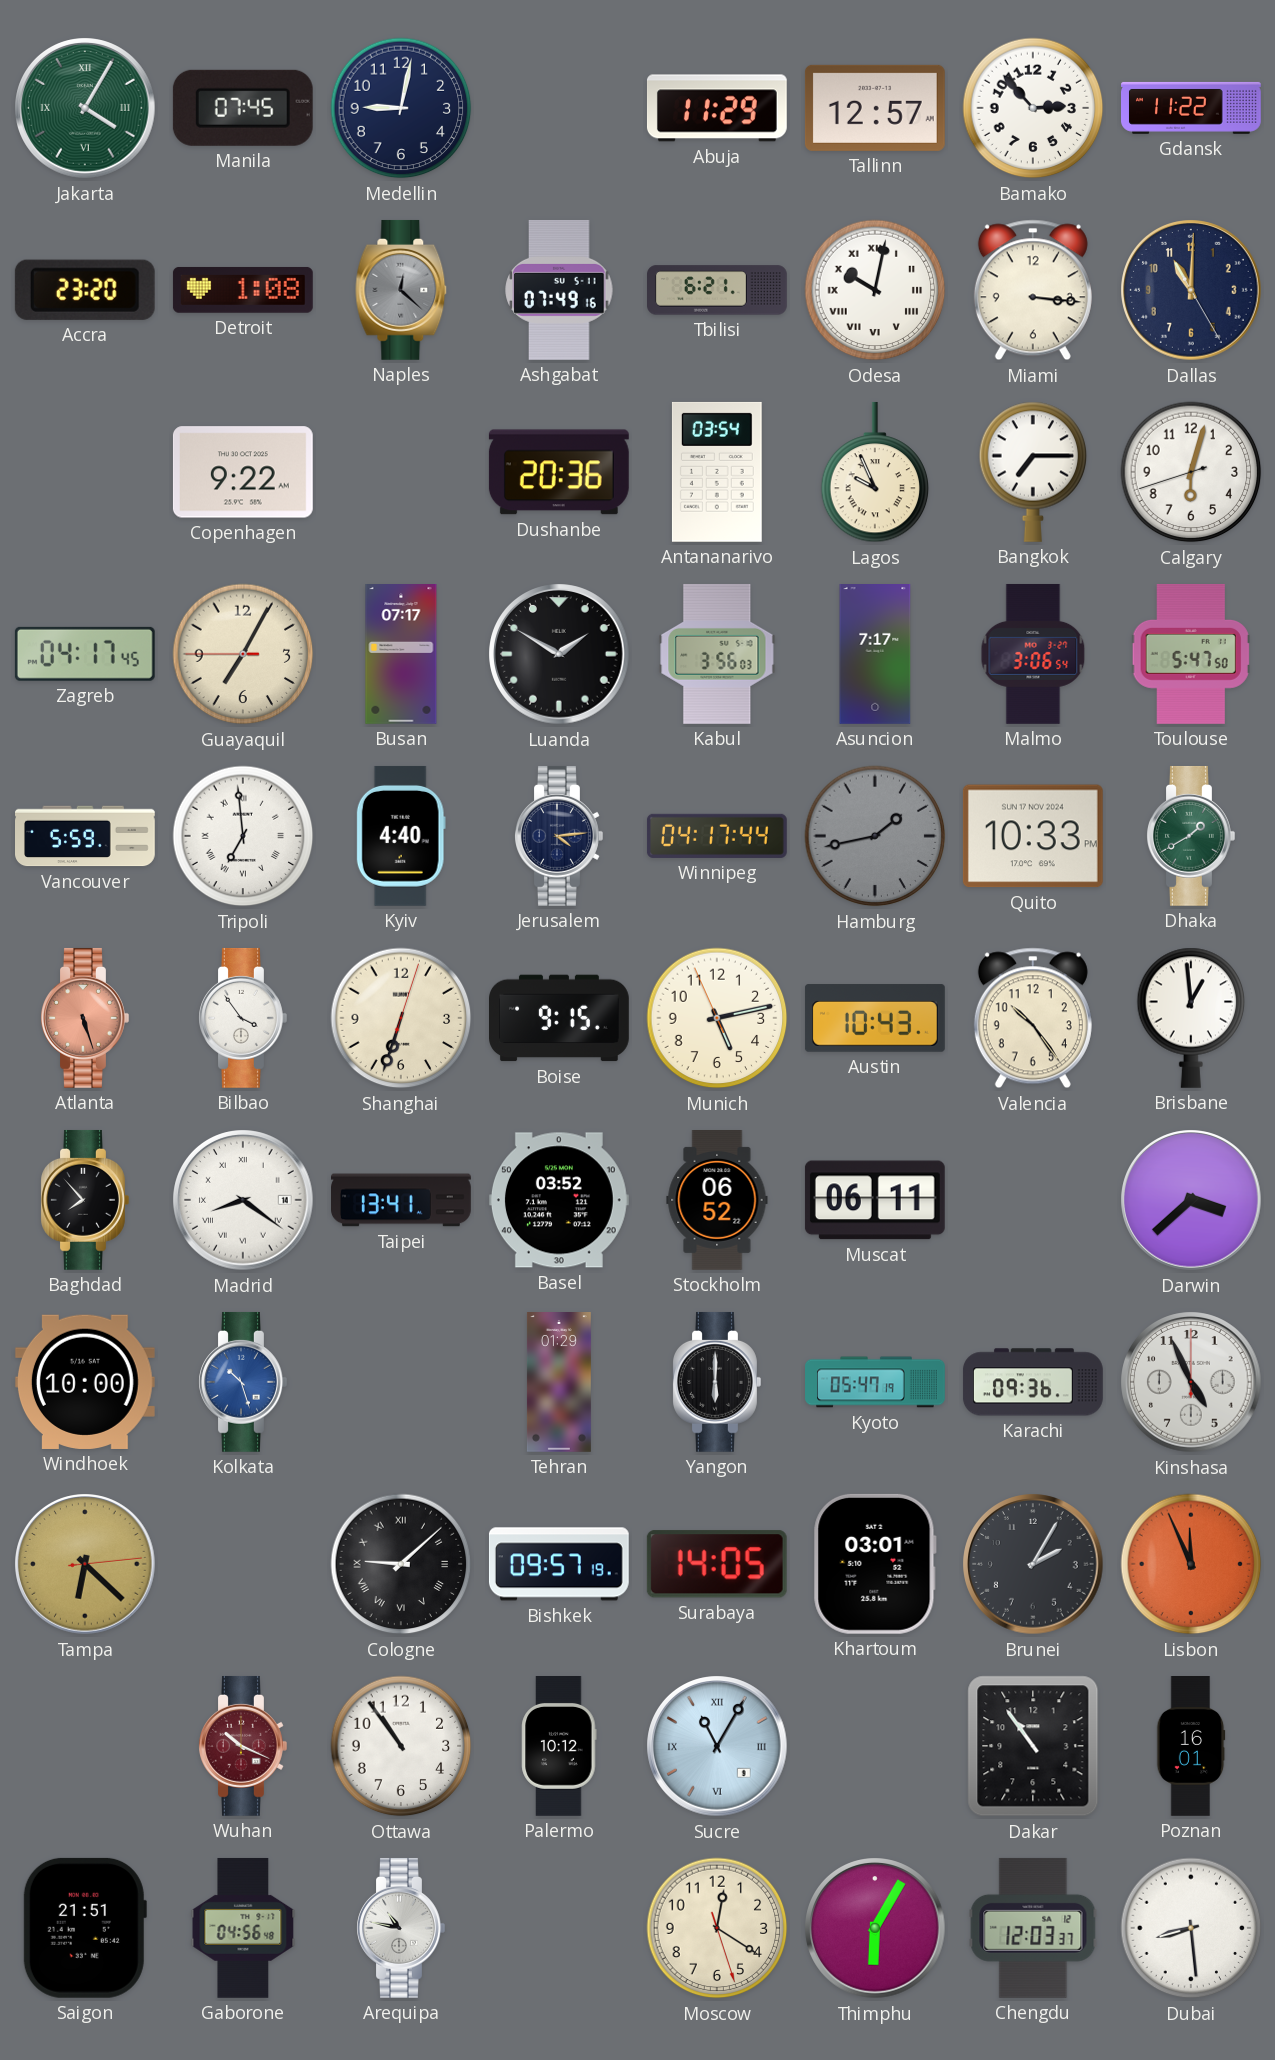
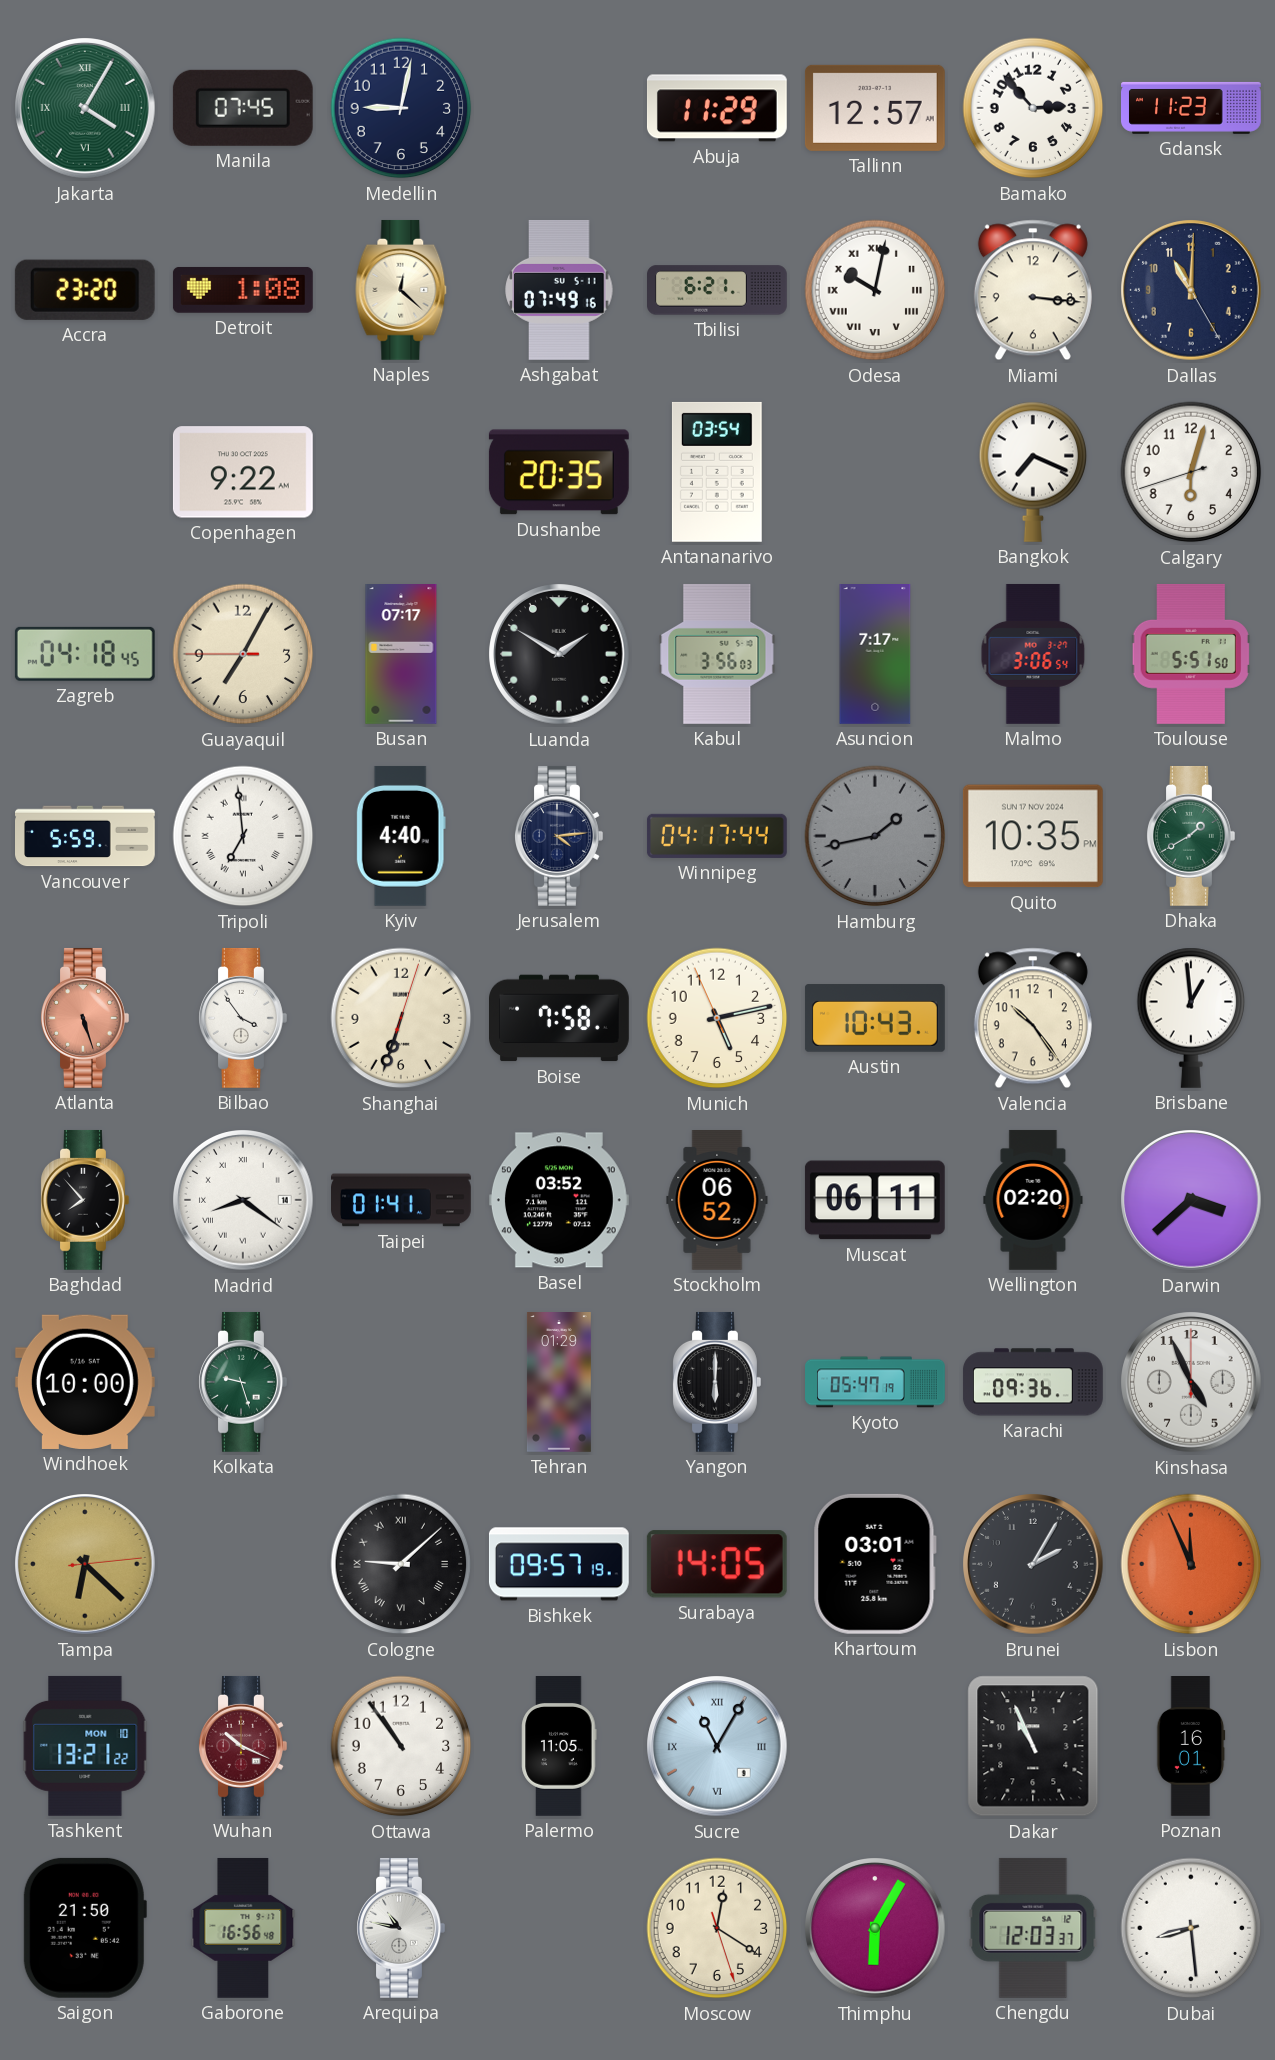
Gdansk: 11:22 -> 11:23
Naples dial: grey -> cream
Dushanbe: 20:36 -> 20:35
Lagos: 9:56 -> none
Bangkok: 7:15 -> 7:19
Zagreb: 04:17 -> 04:18
Toulouse: 5:47 -> 5:51
Quito: 10:33 -> 10:35
Boise: 9:15 -> 7:58
Taipei: 13:41 -> 01:41
Wellington: none -> 02:20
Kolkata: 10:27 -> 9:27
Kolkata dial: blue -> green
Tashkent: none -> 13:21
Palermo: 10:12 -> 11:05
Dakar: 10:54 -> 10:56
Saigon: 21:51 -> 21:50
Gaborone: 04:56 -> 16:56
